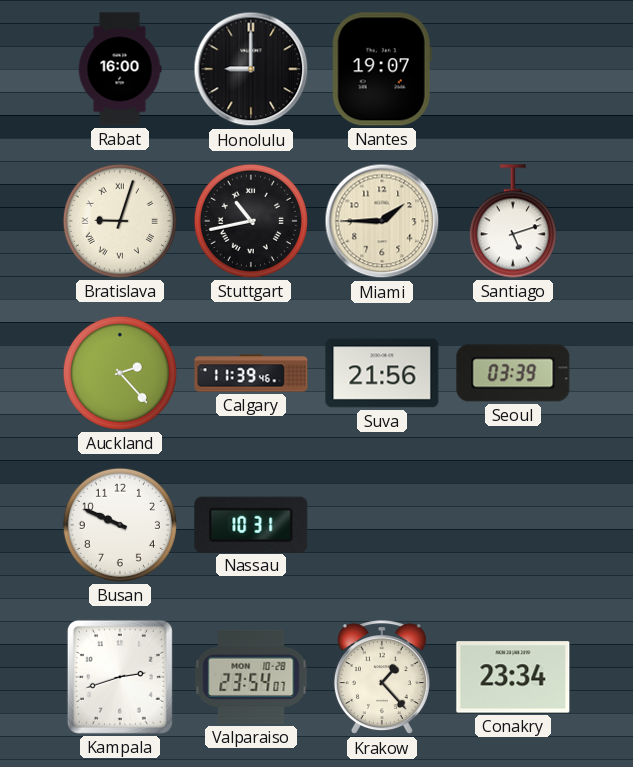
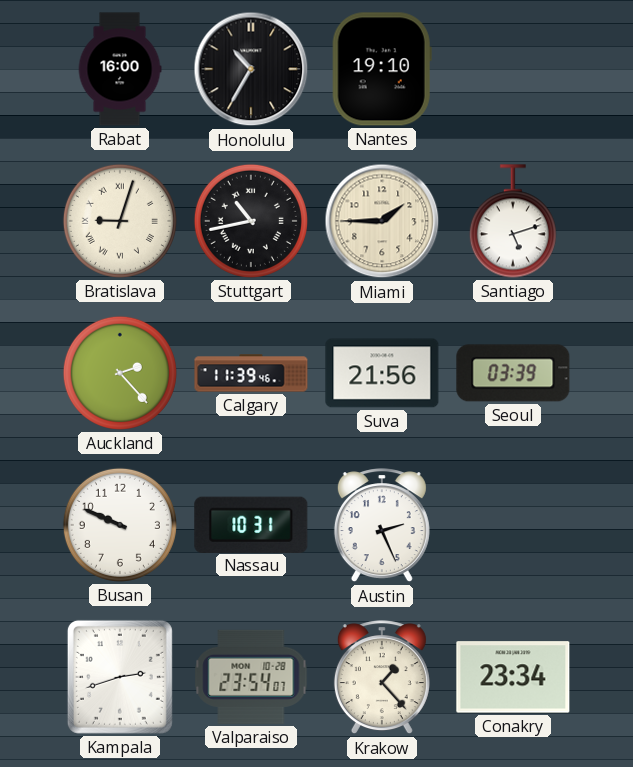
Honolulu: 9:00 -> 10:35
Nantes: 19:07 -> 19:10
Austin: none -> 2:26
